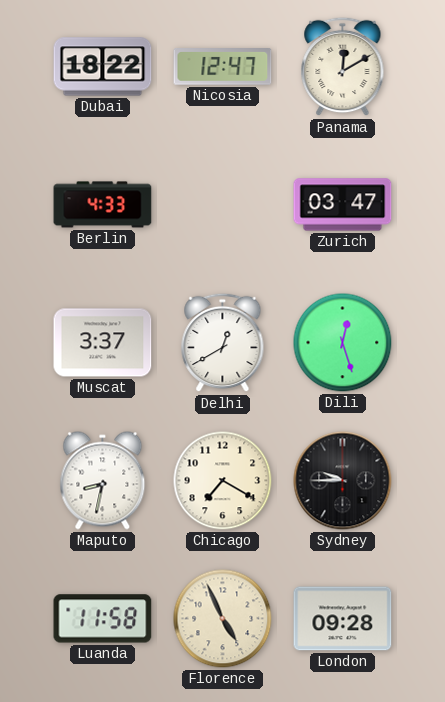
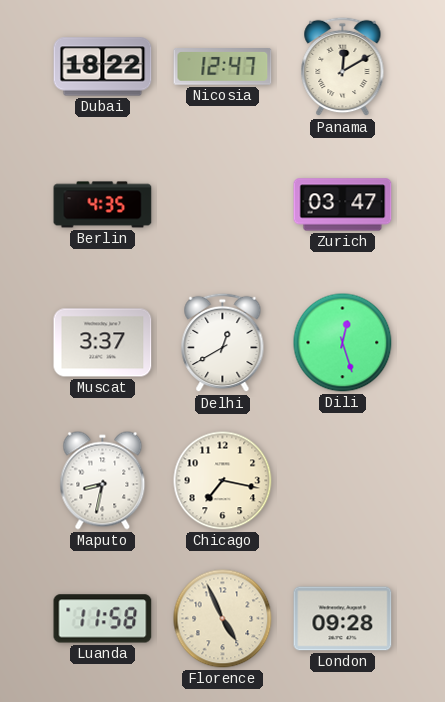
Berlin: 4:33 -> 4:35
Chicago: 7:20 -> 7:17
Sydney: 9:45 -> none
